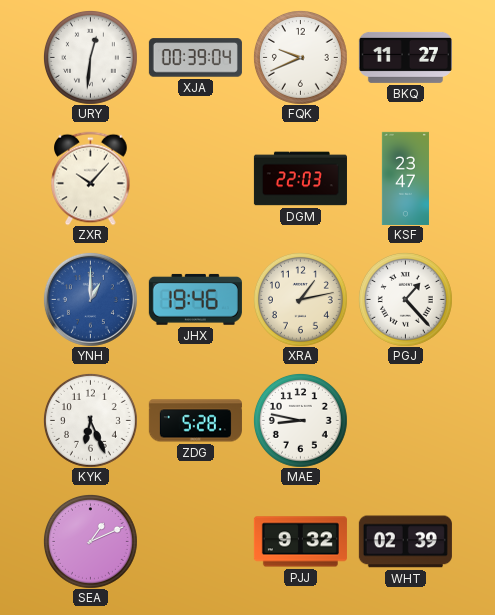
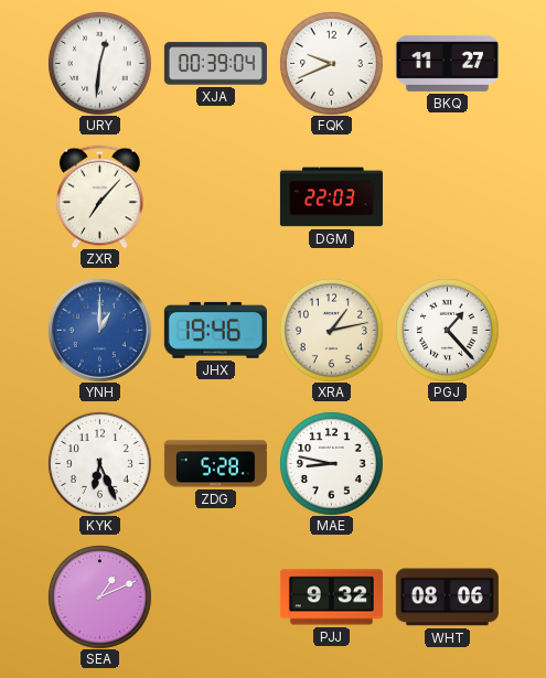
ZXR: 10:07 -> 7:07
KSF: 23:47 -> none
WHT: 02:39 -> 08:06
